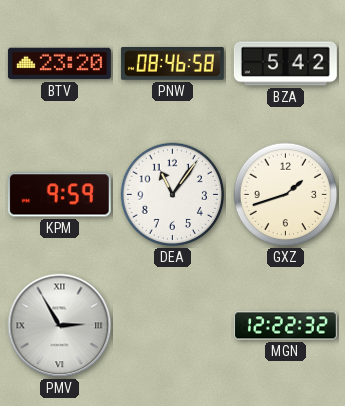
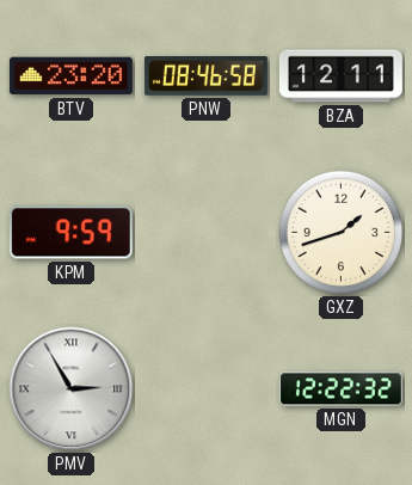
BZA: 5:42 -> 12:11
DEA: 11:06 -> none
